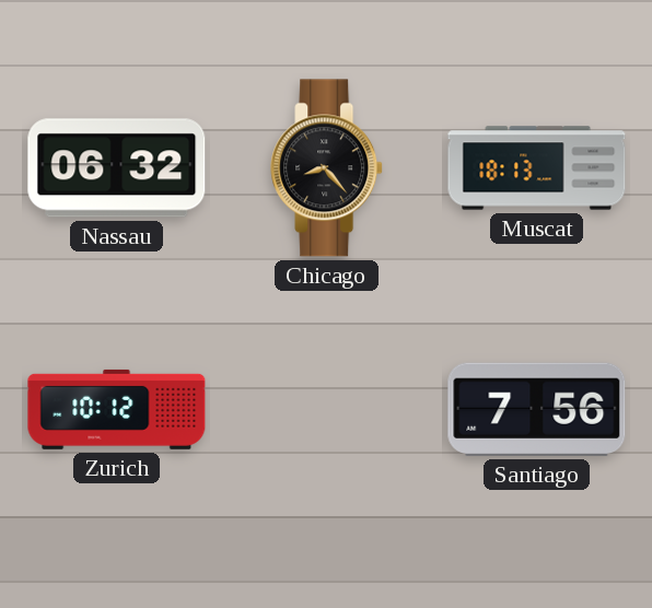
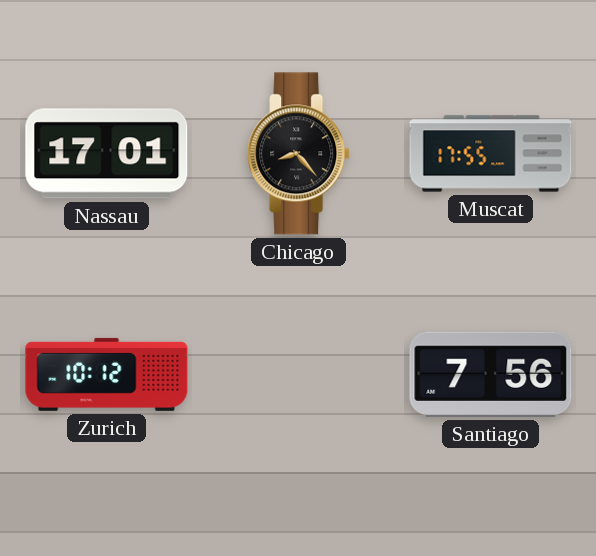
Nassau: 06:32 -> 17:01
Muscat: 18:13 -> 17:55
